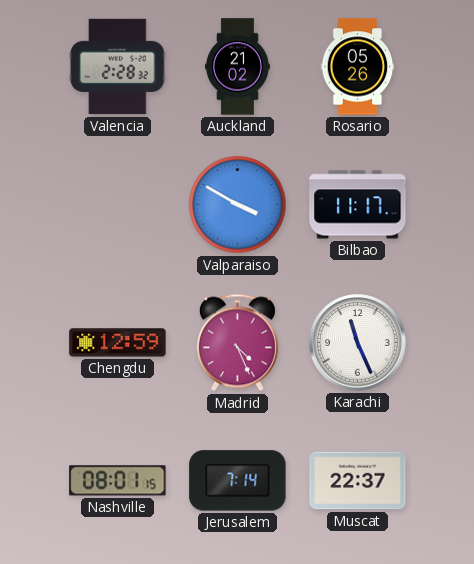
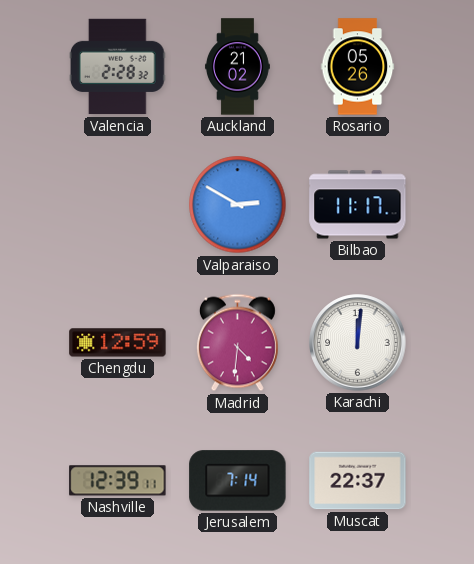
Valparaiso: 3:50 -> 2:50
Madrid: 4:26 -> 4:31
Karachi: 11:26 -> 12:01
Nashville: 08:01 -> 12:39
